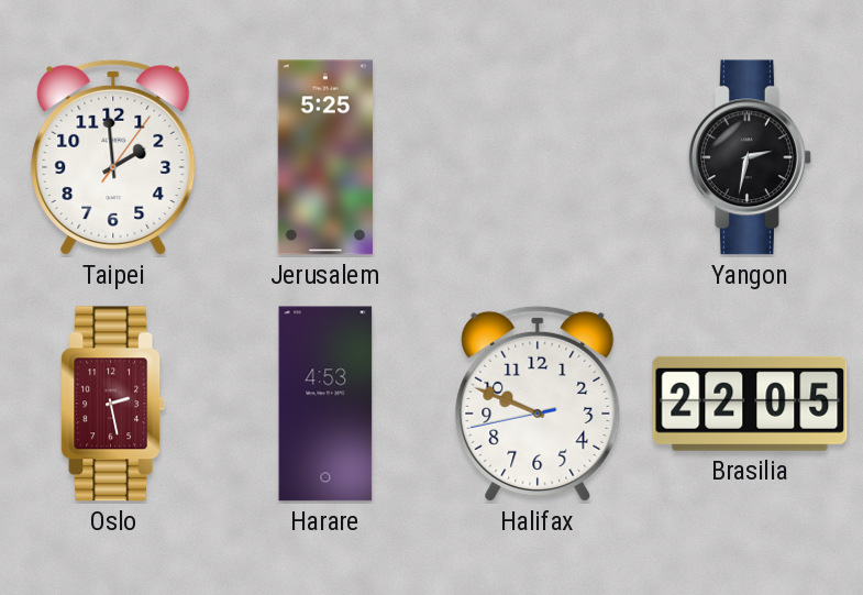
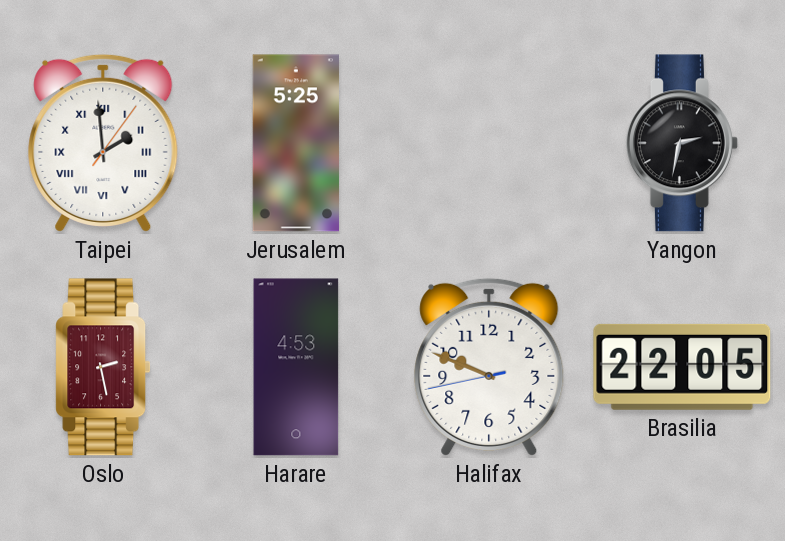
Taipei numerals: Arabic -> Roman
